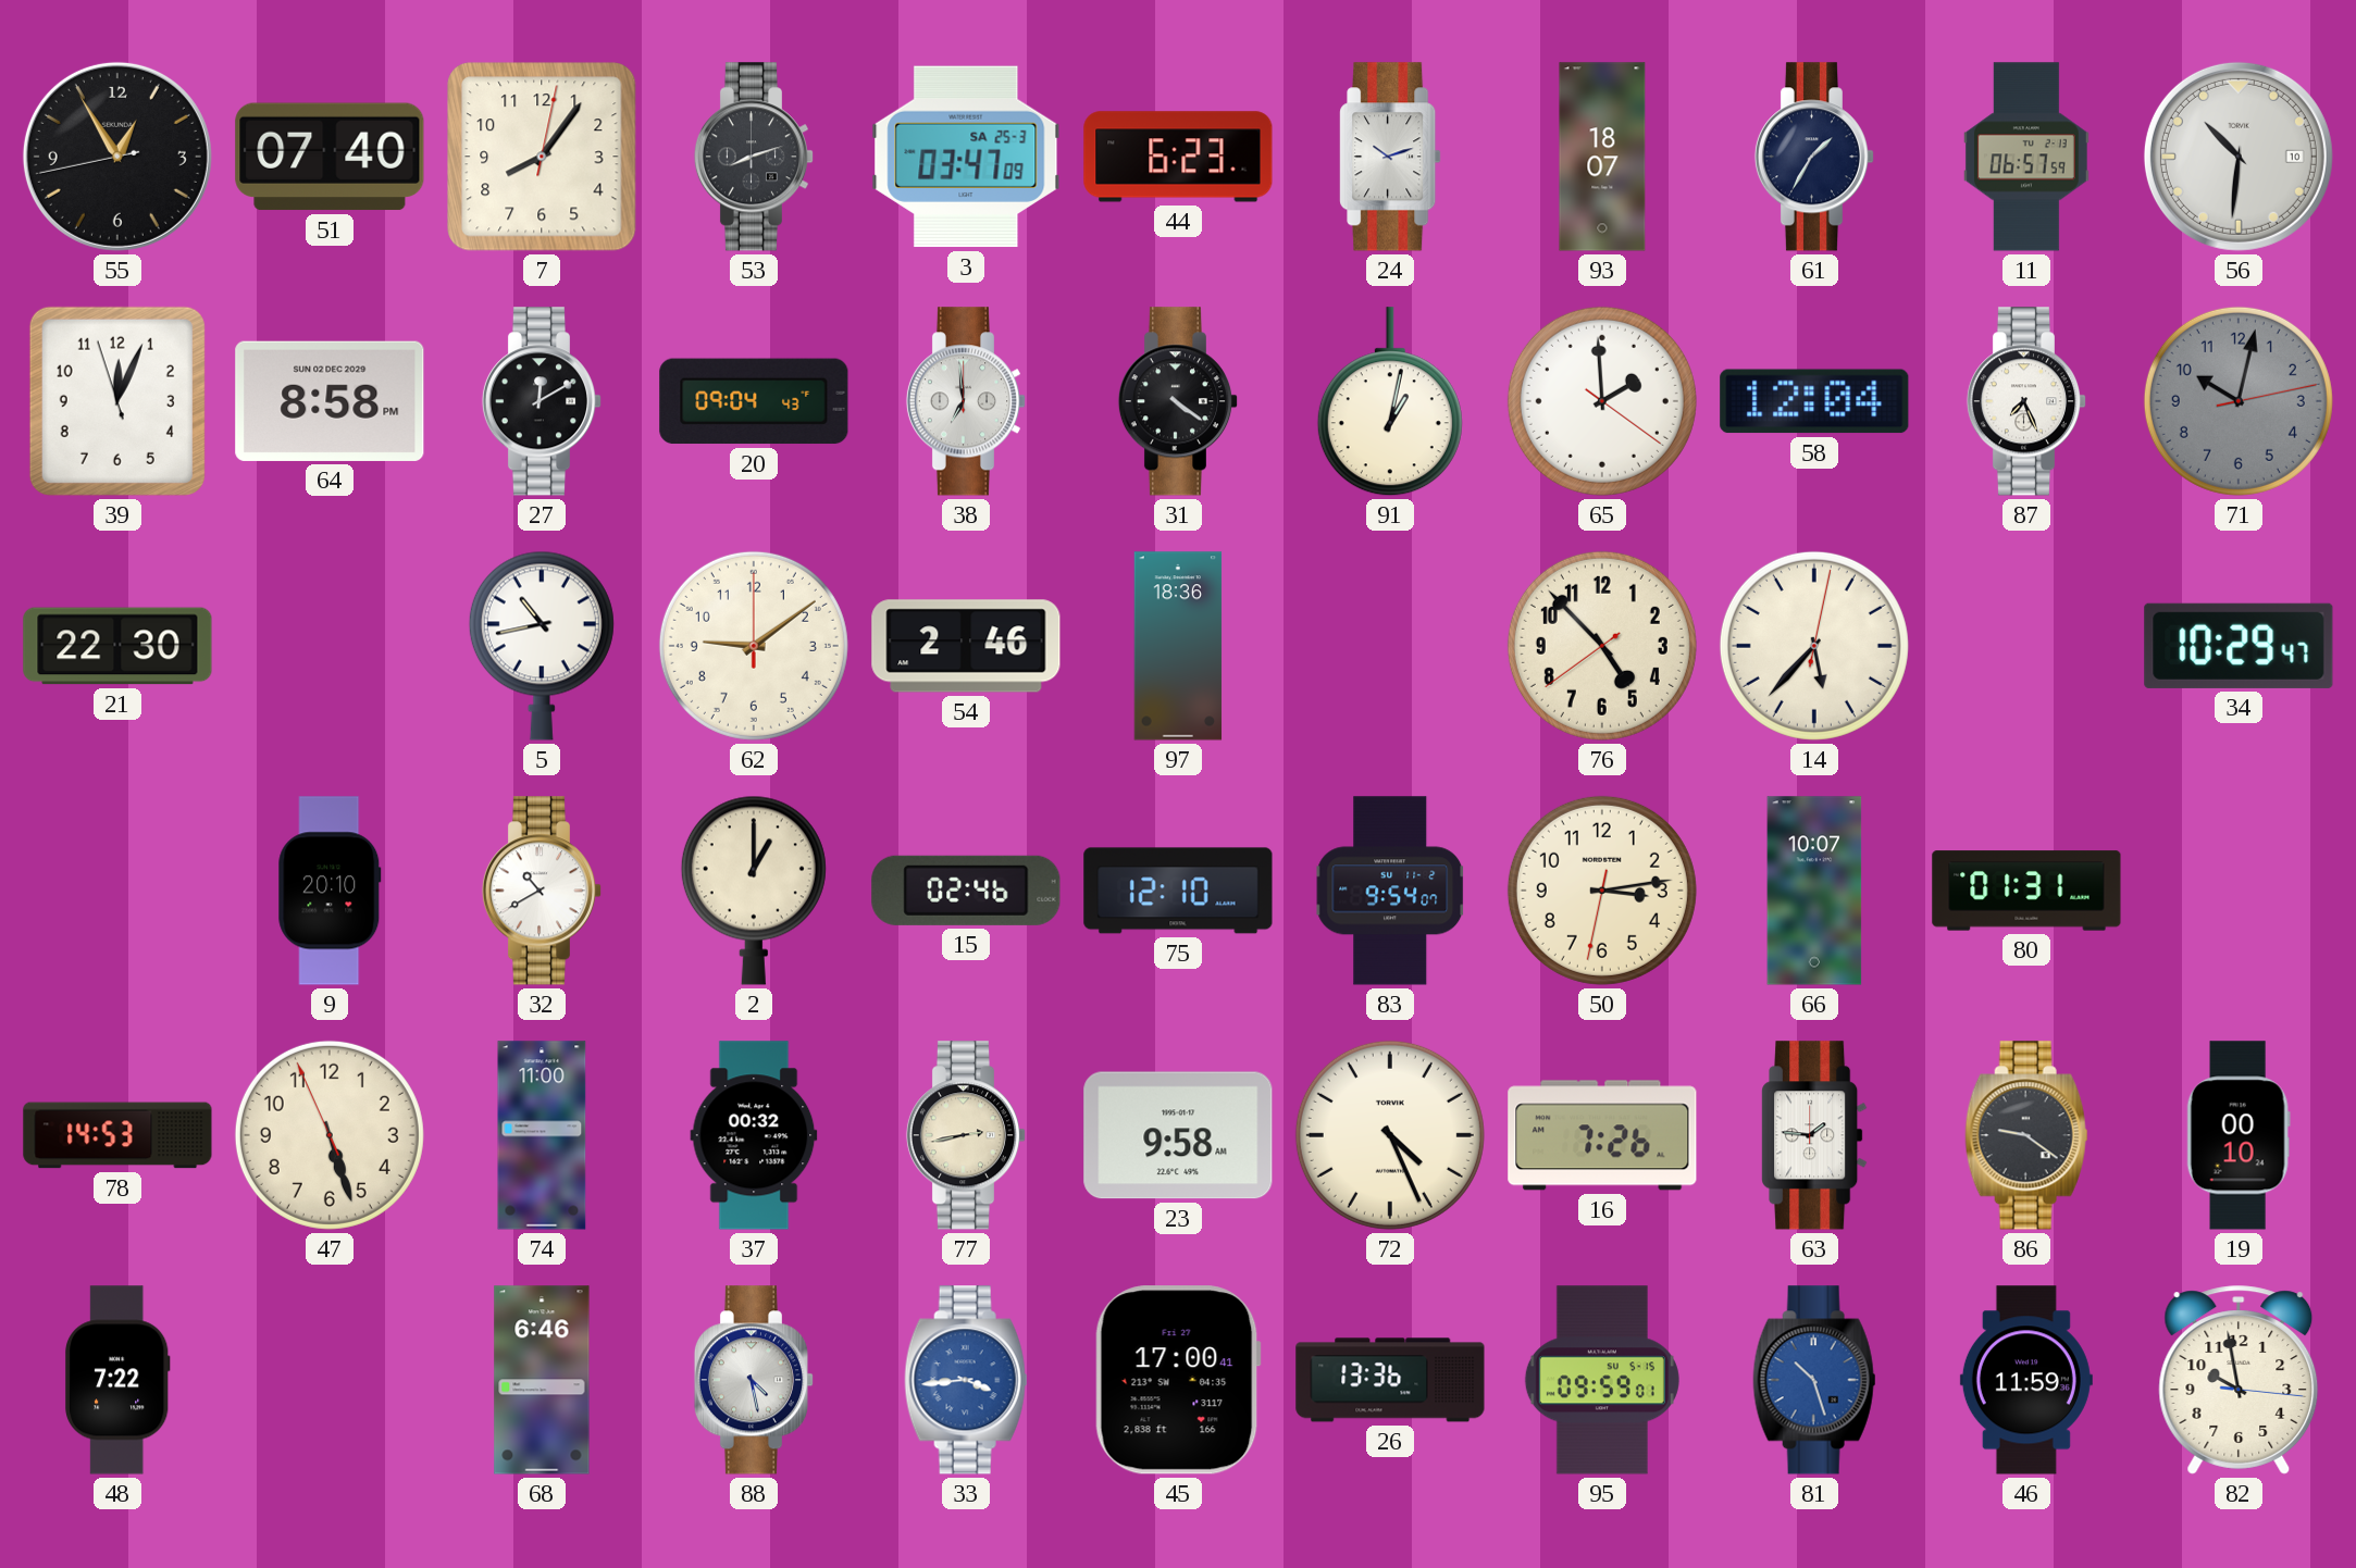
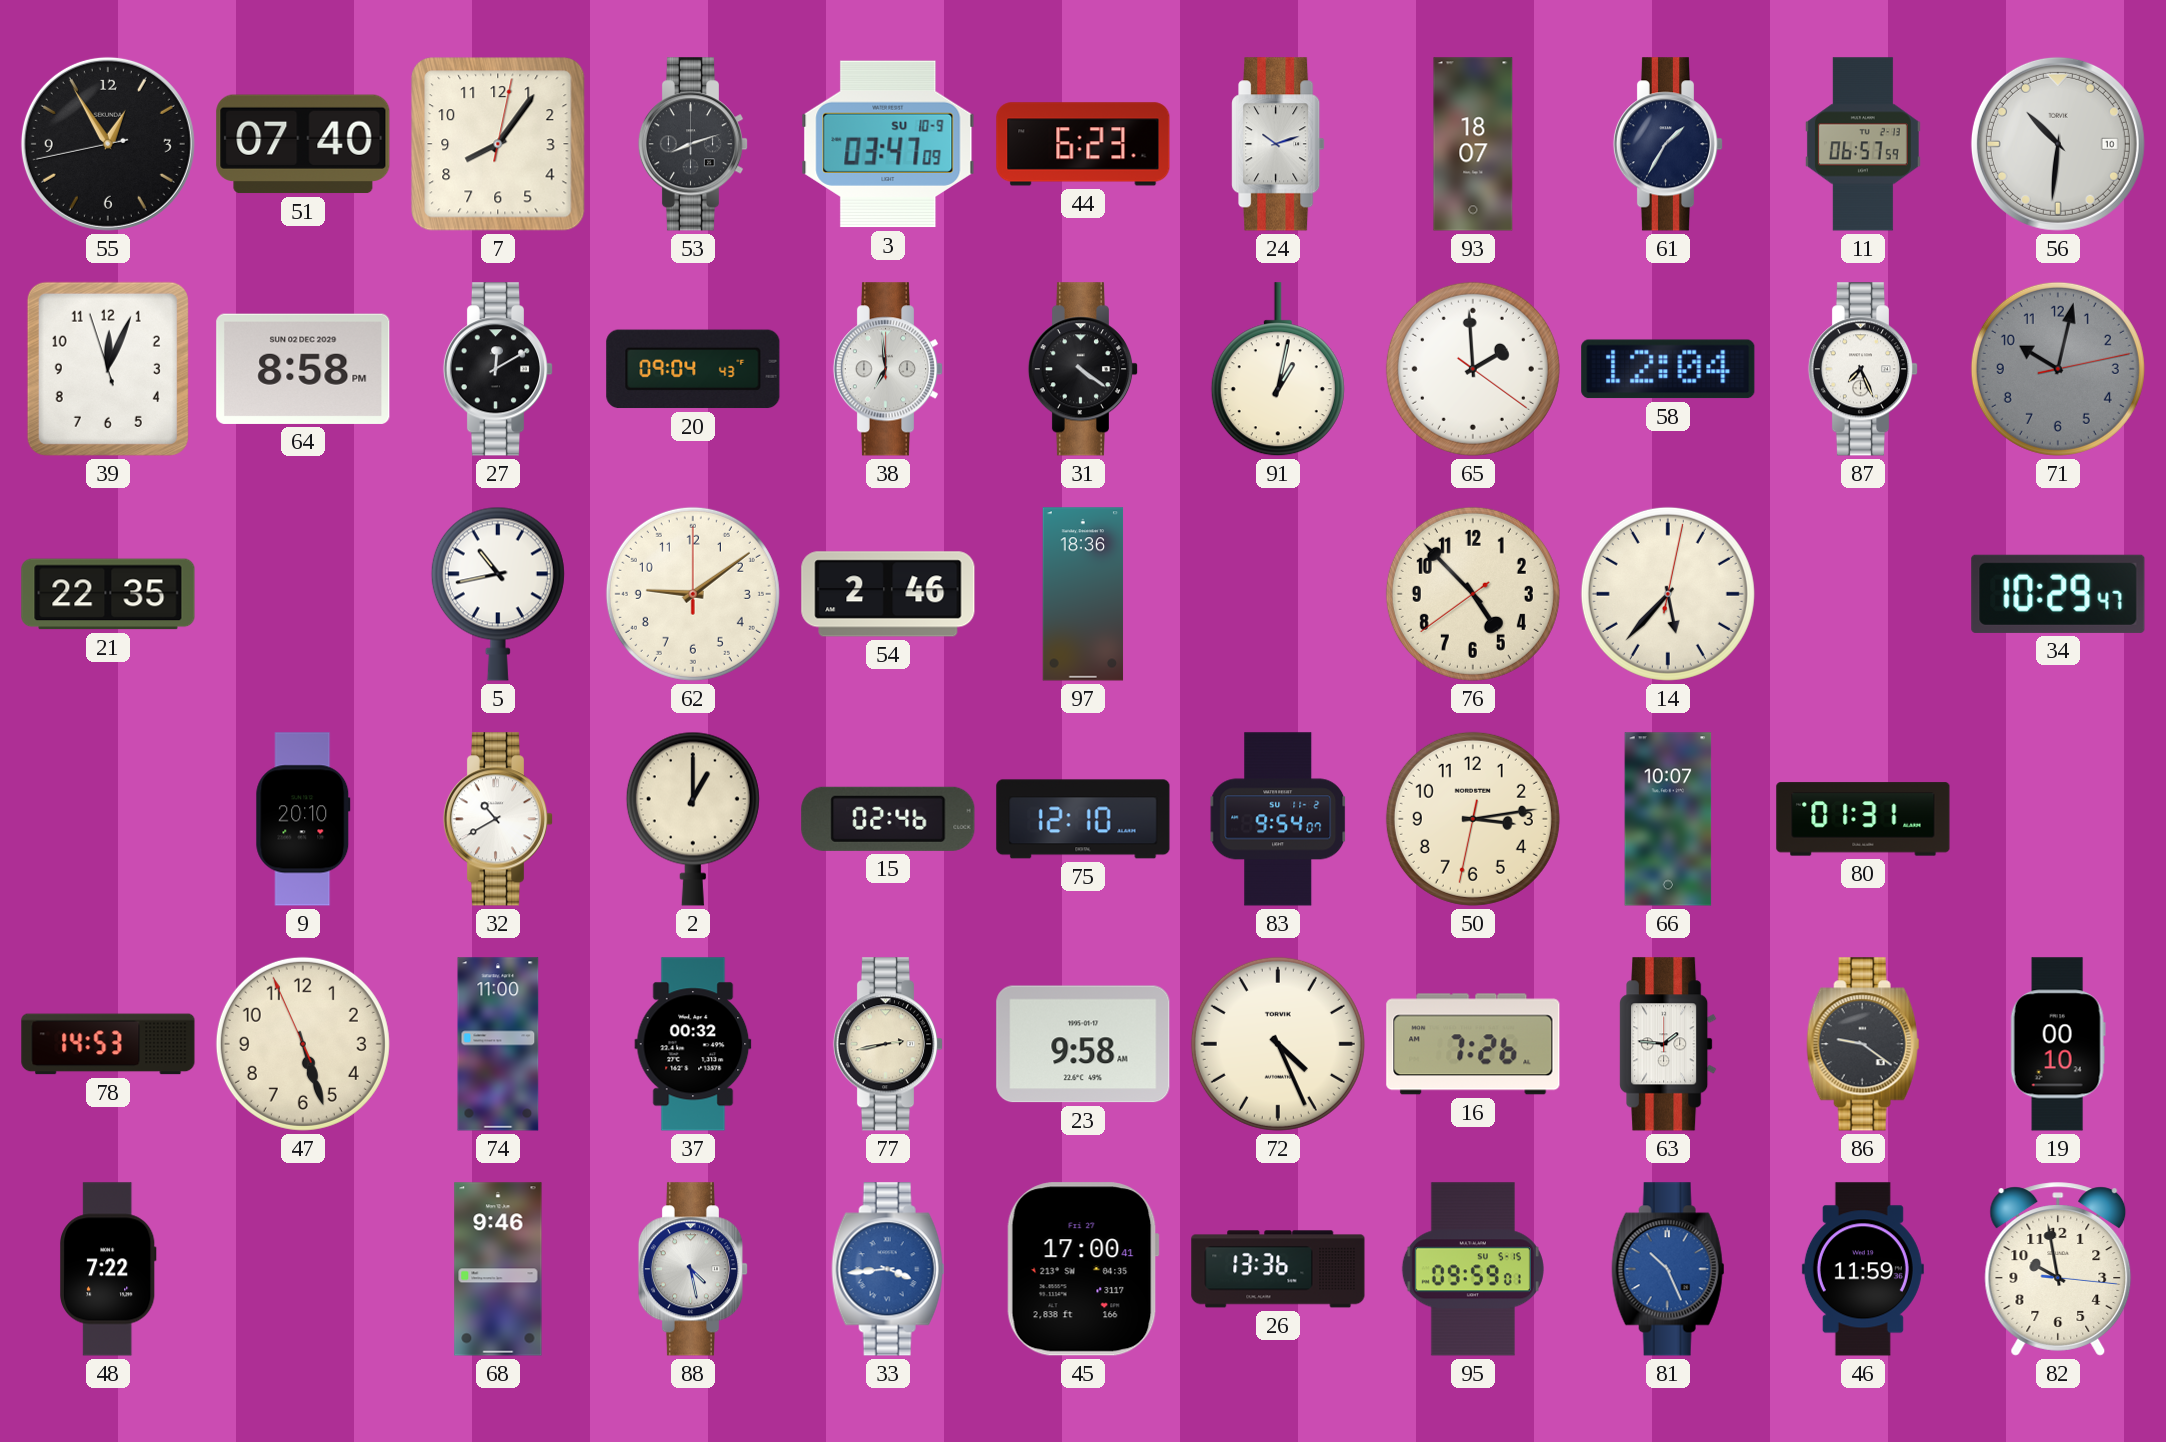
3 date: SA 25-3 -> SU 10-9
21: 22:30 -> 22:35
68: 6:46 -> 9:46
81: 10:27 -> 10:26
